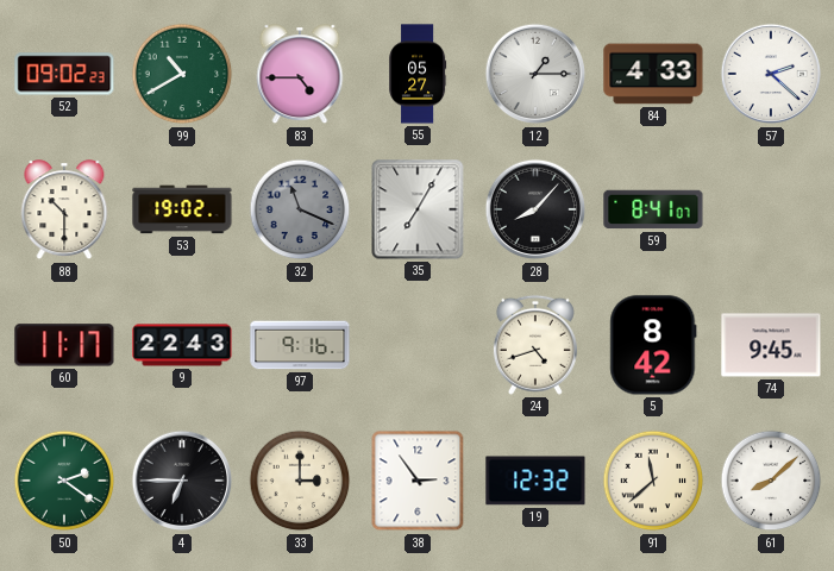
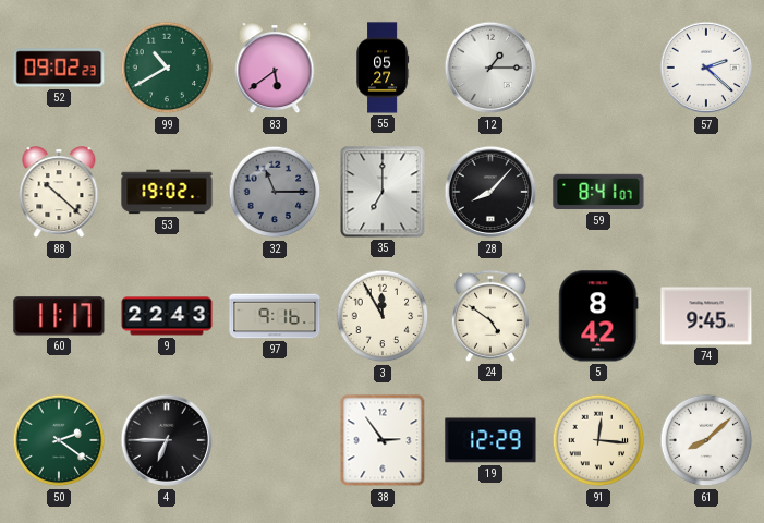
83: 4:45 -> 5:39
84: 4:33 -> none
88: 10:30 -> 10:22
32: 11:19 -> 11:15
35: 7:05 -> 7:00
3: none -> 11:55
24: 4:42 -> 4:51
33: 3:00 -> none
19: 12:32 -> 12:29
91: 11:38 -> 12:16
